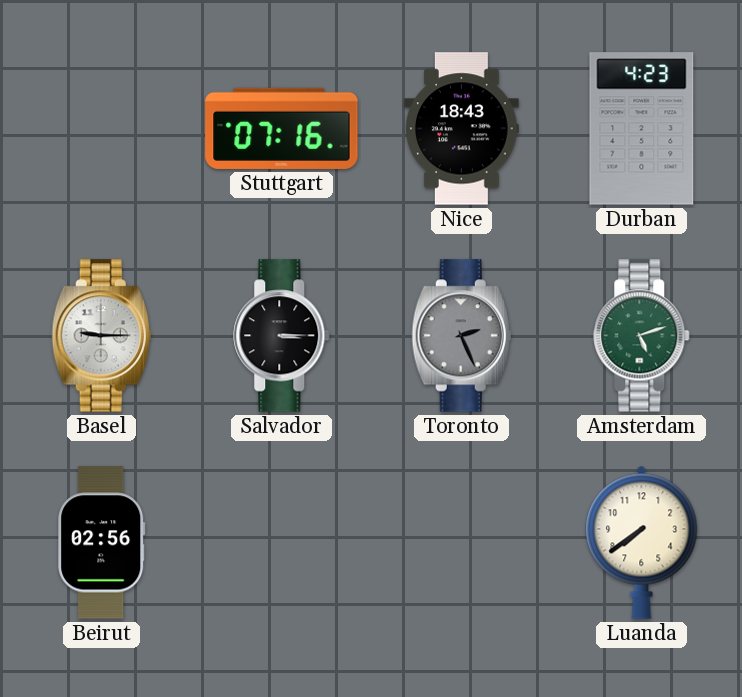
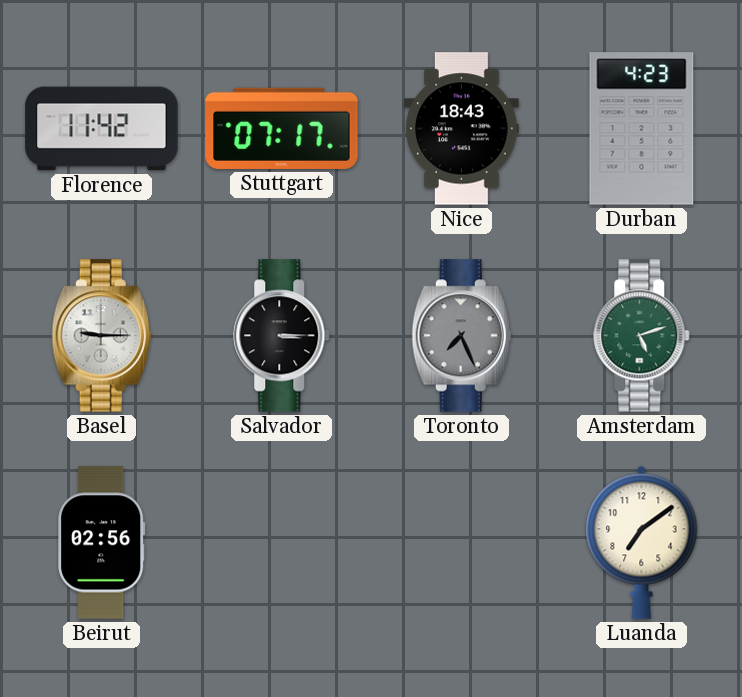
Florence: none -> 11:42
Stuttgart: 07:16 -> 07:17
Toronto: 2:26 -> 7:26
Luanda: 7:39 -> 7:09
